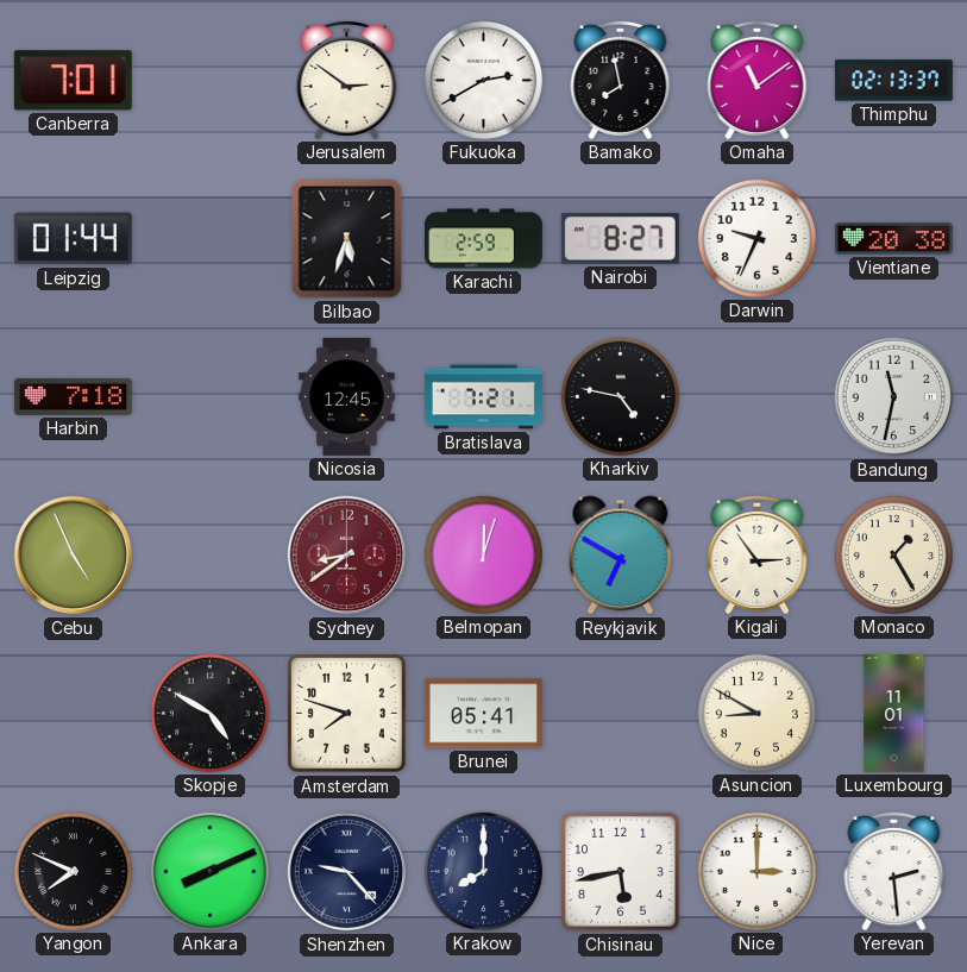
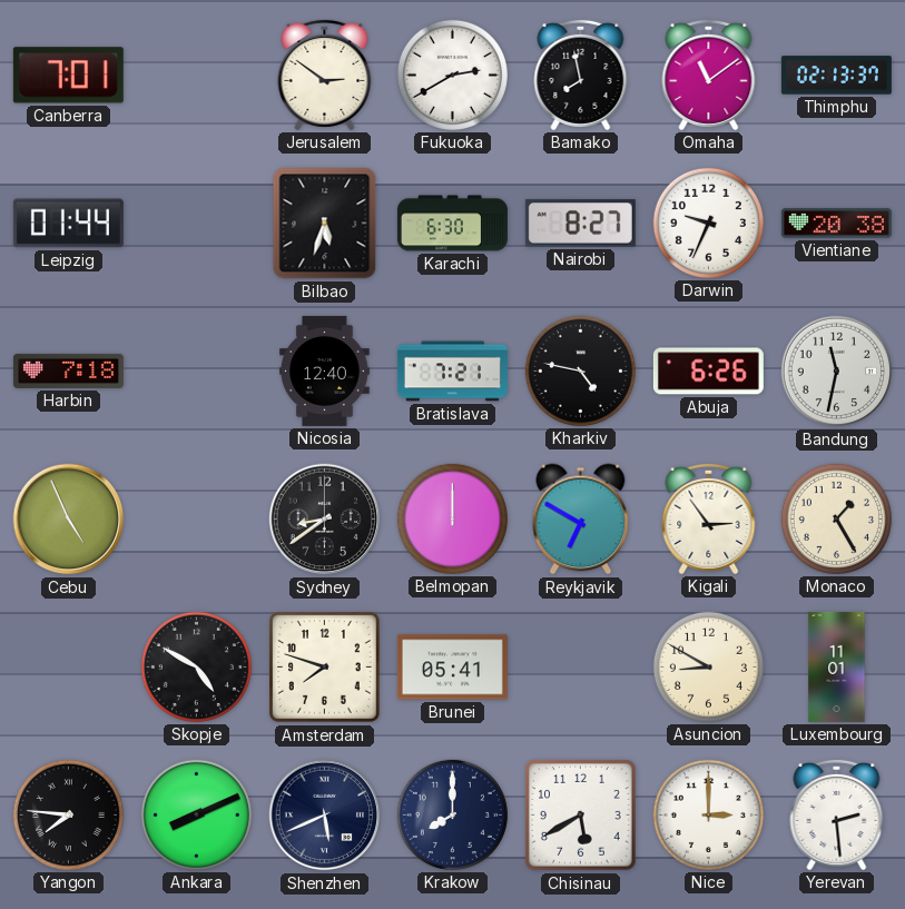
Karachi: 2:59 -> 6:30
Nicosia: 12:45 -> 12:40
Abuja: none -> 6:26
Sydney dial: burgundy -> black
Belmopan: 12:03 -> 12:00
Yangon: 7:49 -> 7:46
Shenzhen: 9:23 -> 5:41
Chisinau: 5:43 -> 5:40
